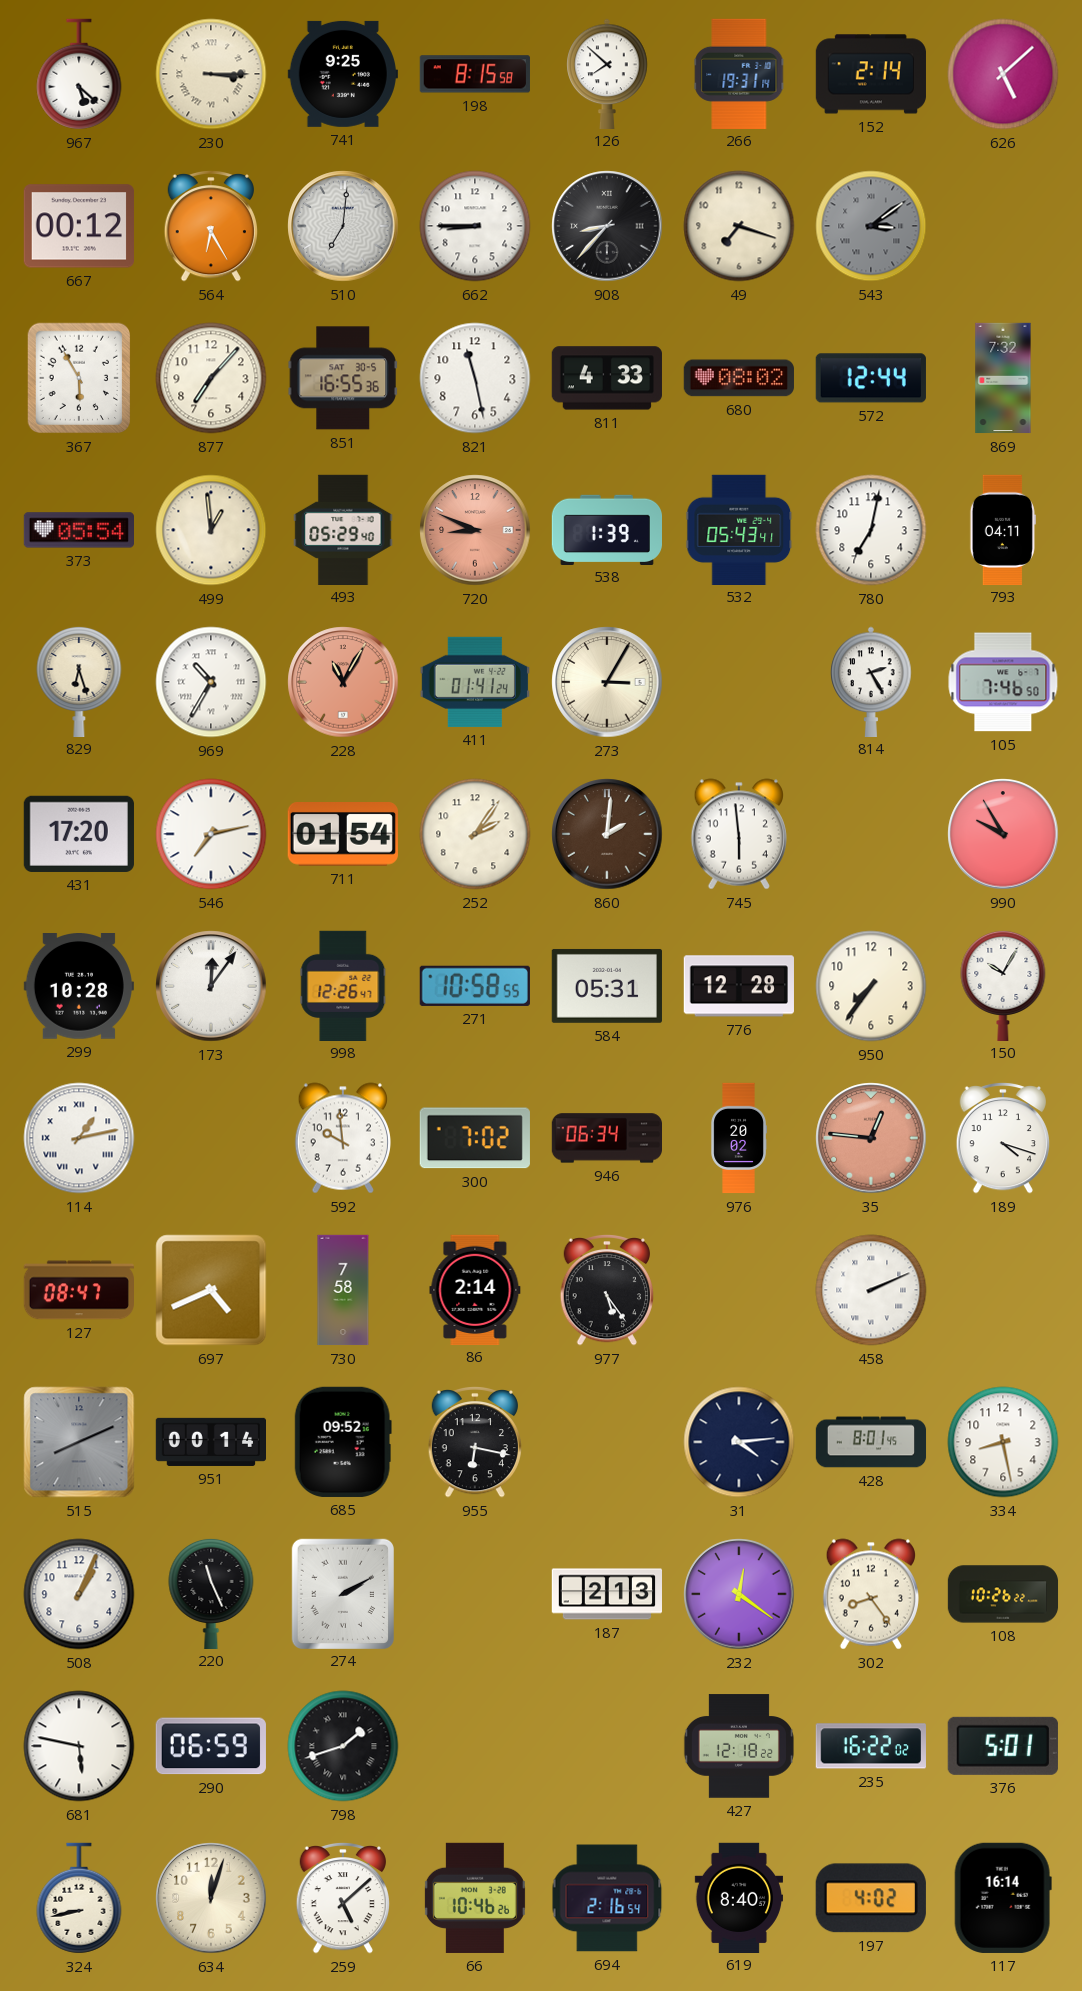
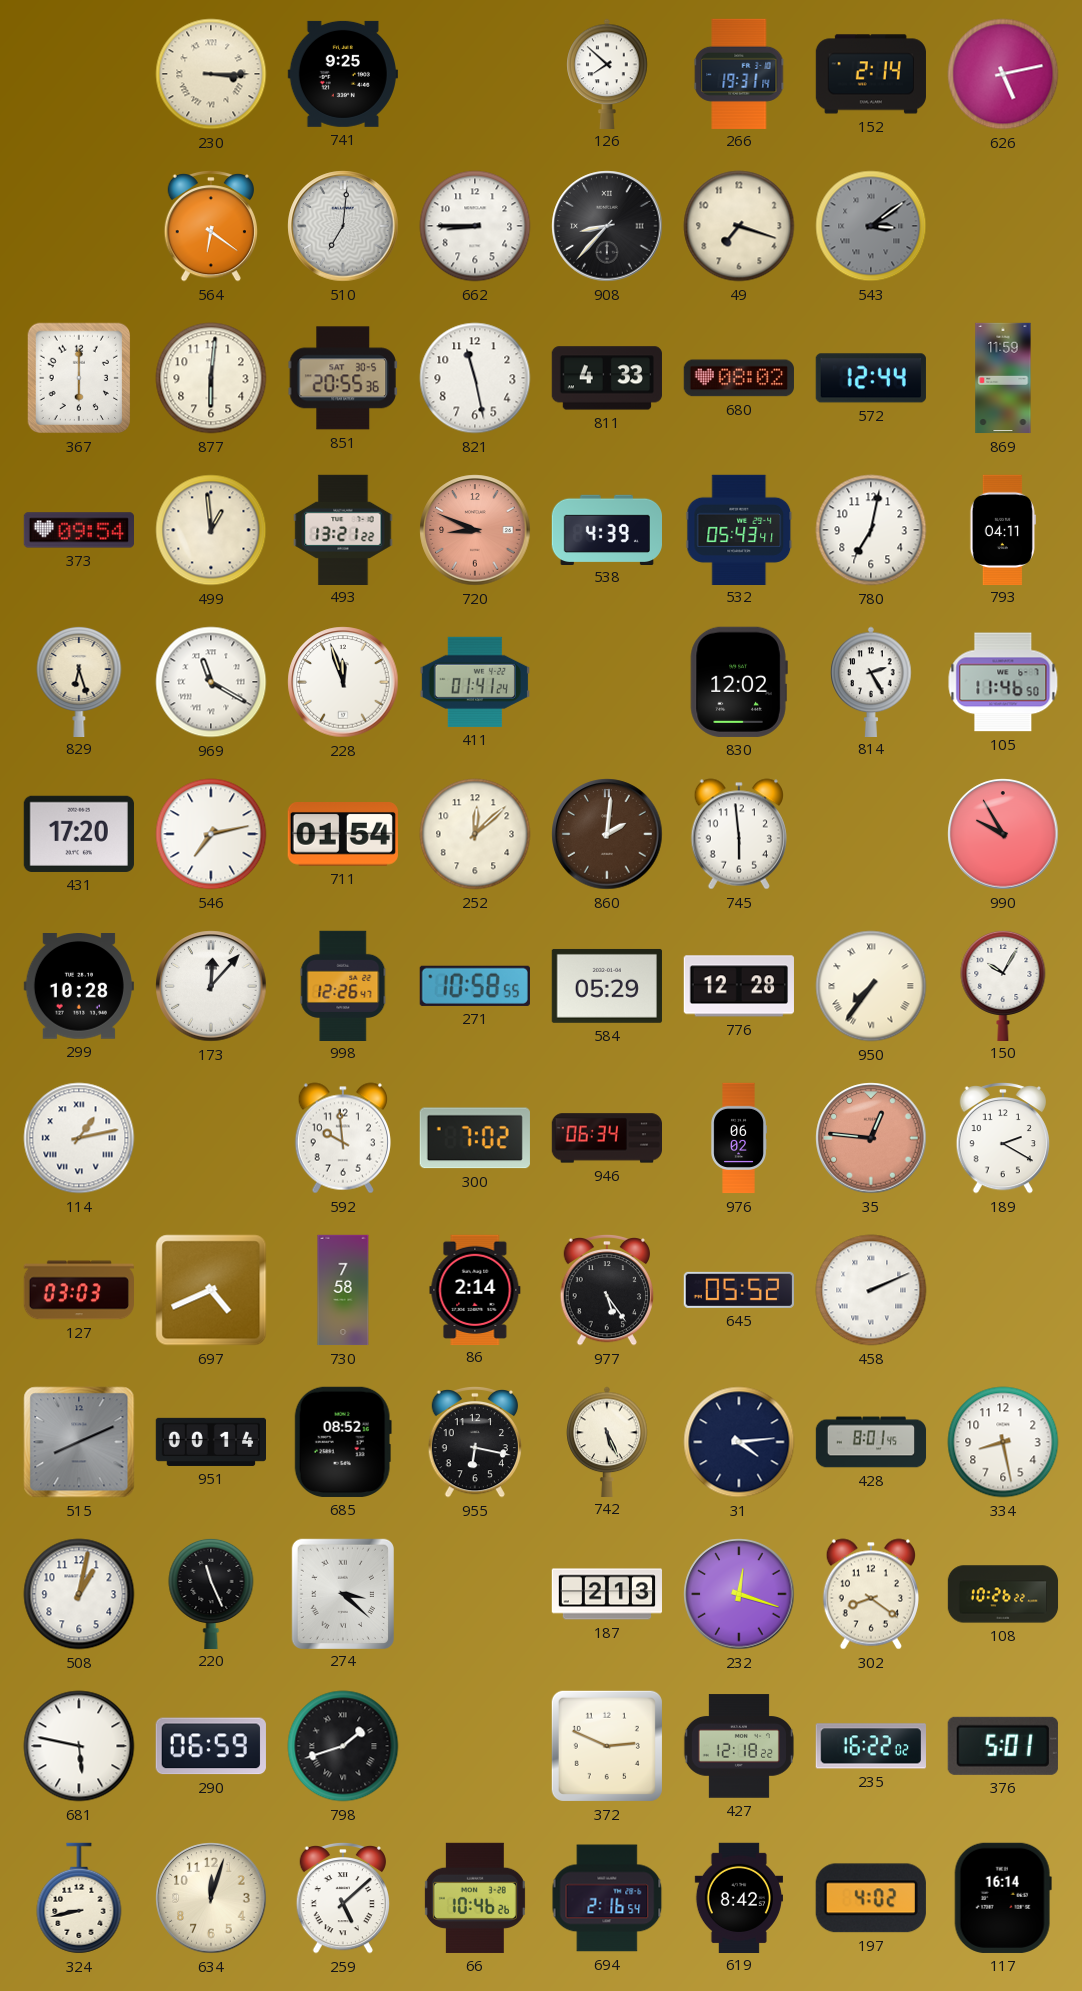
967: 5:22 -> none
198: 8:15 -> none
626: 5:08 -> 5:13
667: 00:12 -> none
564: 6:25 -> 6:21
367: 5:55 -> 6:00
877: 7:07 -> 6:01
851: 16:55 -> 20:55
869: 7:32 -> 11:59
373: 05:54 -> 09:54
493: 05:29 -> 13:21
538: 1:39 -> 4:39
969: 10:35 -> 11:20
228: 11:05 -> 11:57
228 dial: salmon -> white
273: 3:05 -> none
830: none -> 12:02
105: 7:46 -> 11:46
252: 2:06 -> 12:08
173: 12:06 -> 12:07
584: 05:31 -> 05:29
950 numerals: Arabic -> Roman
976: 20:02 -> 06:02
189: 4:18 -> 2:20
127: 08:47 -> 03:03
645: none -> 05:52
685: 09:52 -> 08:52
742: none -> 5:26
508: 1:04 -> 1:02
274: 2:10 -> 3:22
232: 12:21 -> 12:18
302: 8:24 -> 8:21
372: none -> 2:49
619: 8:40 -> 8:42
